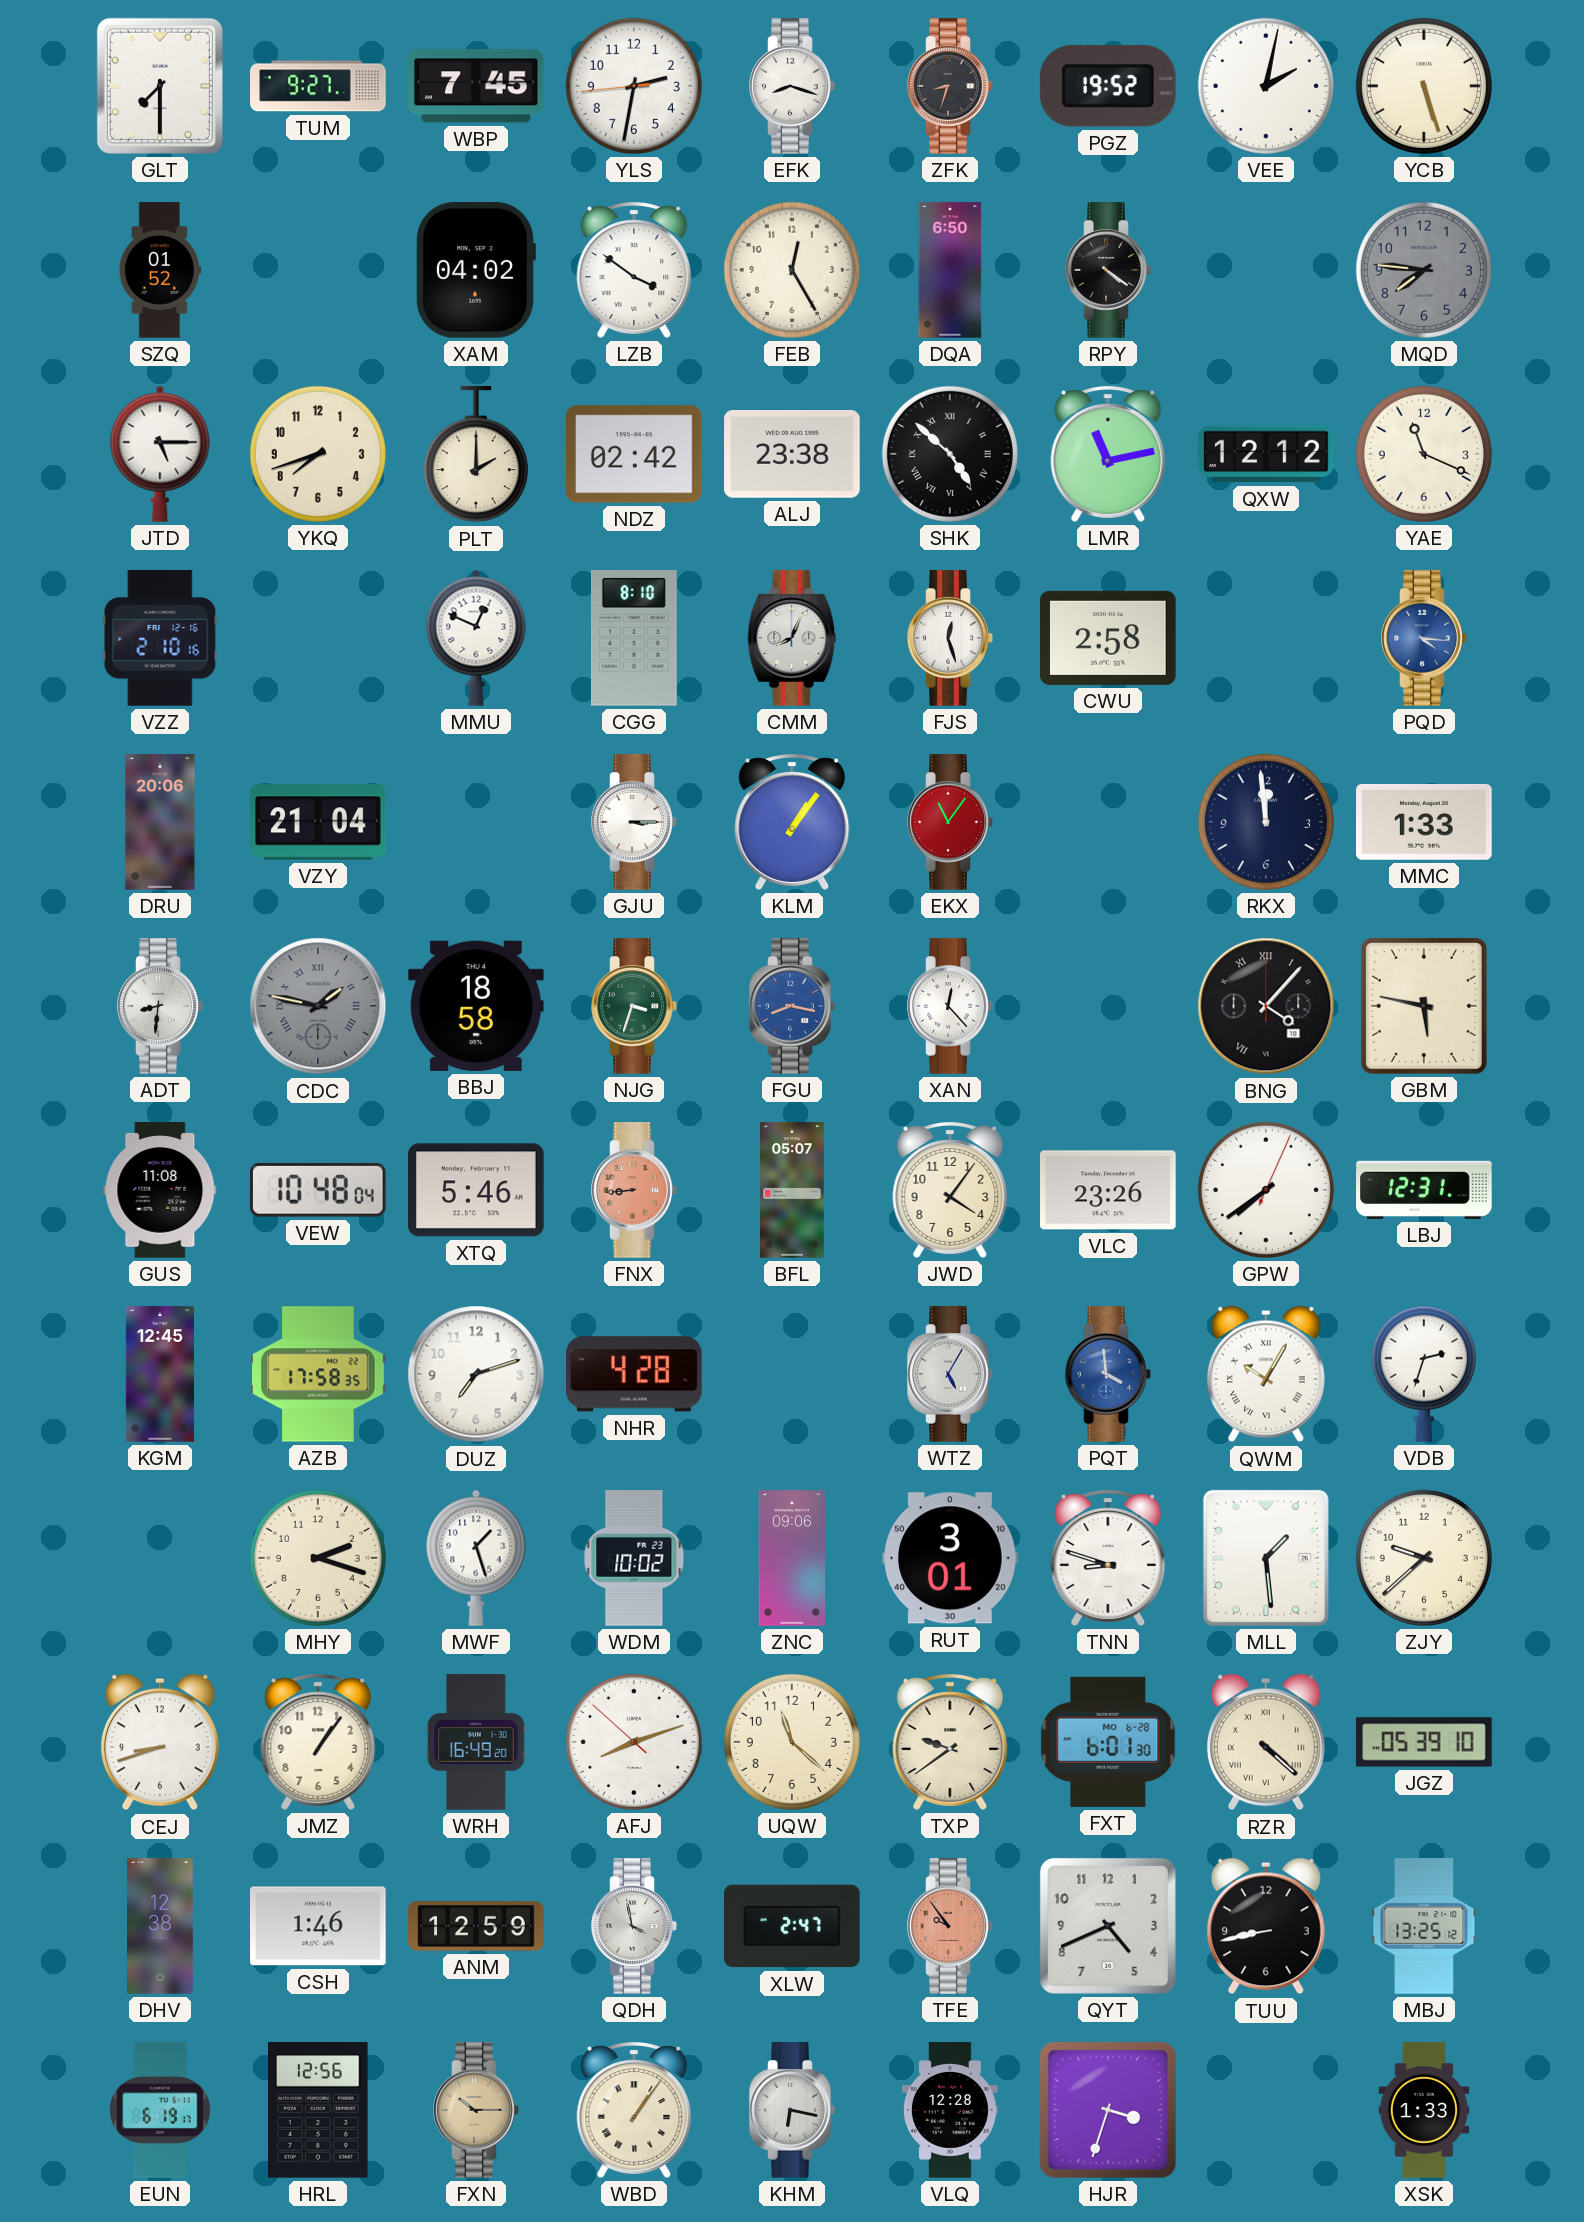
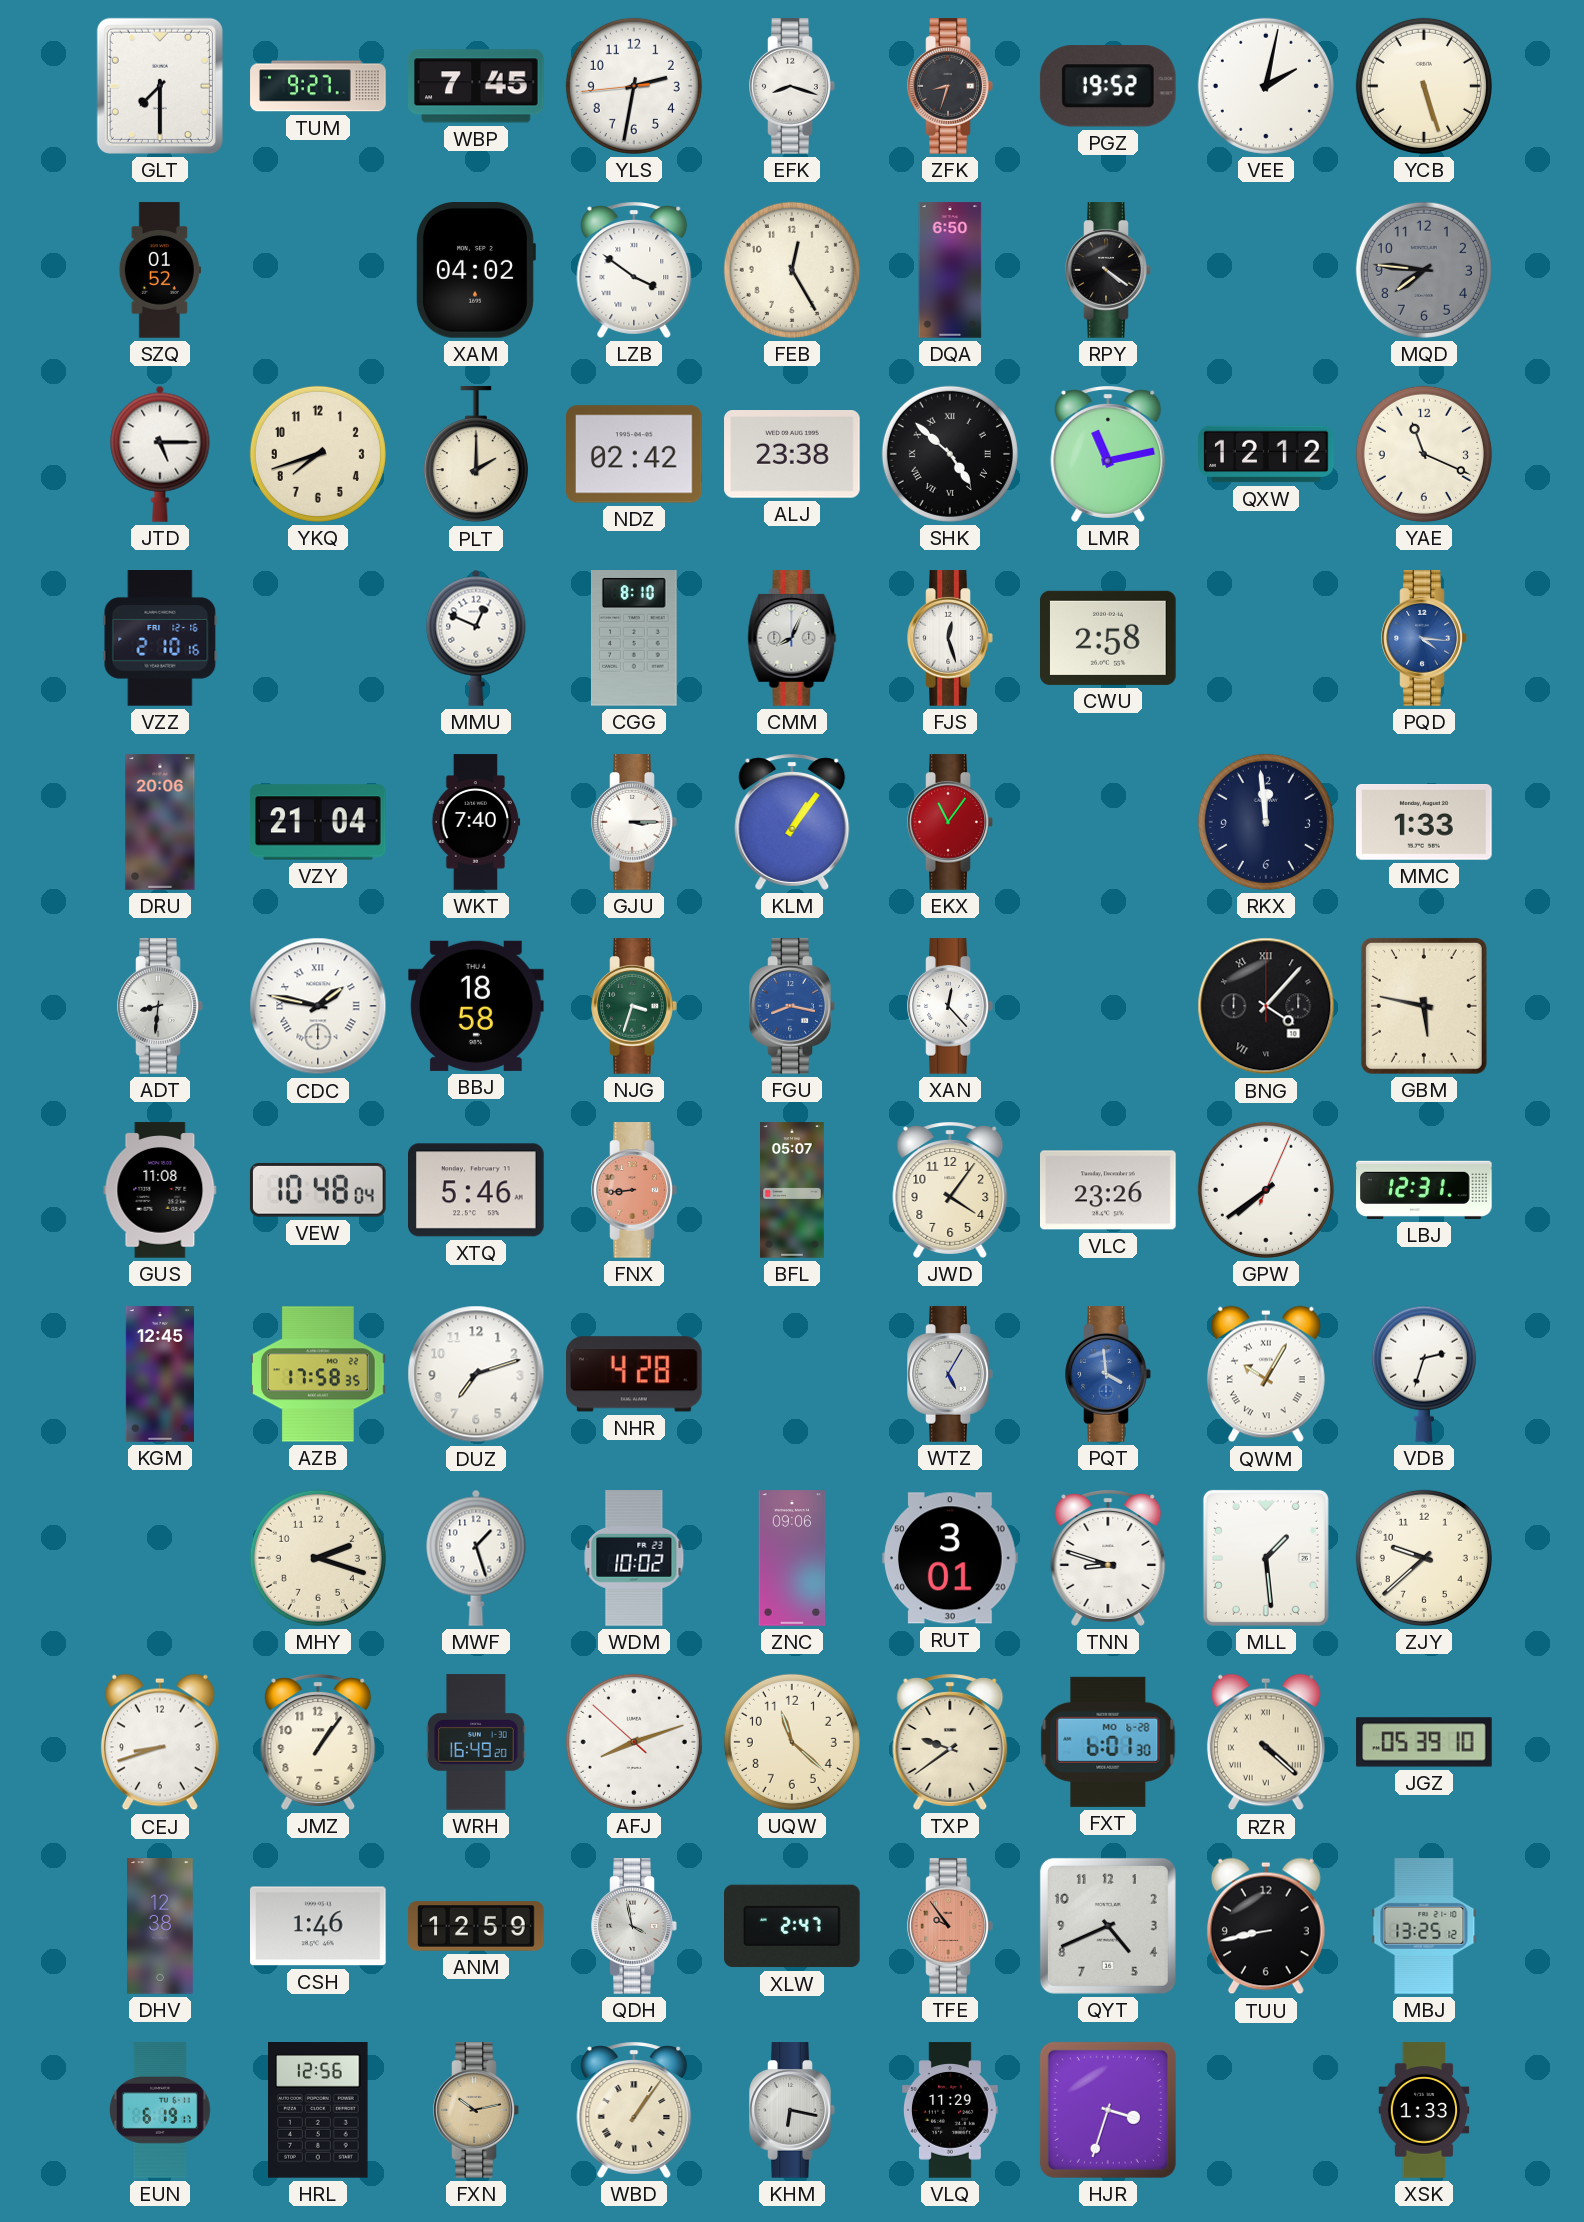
WKT: none -> 7:40
CDC dial: grey -> white
FXN: 10:15 -> 10:13
VLQ: 12:28 -> 11:29
